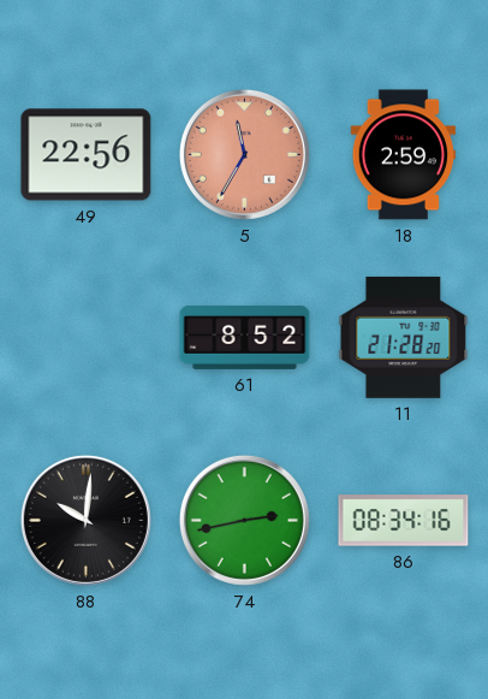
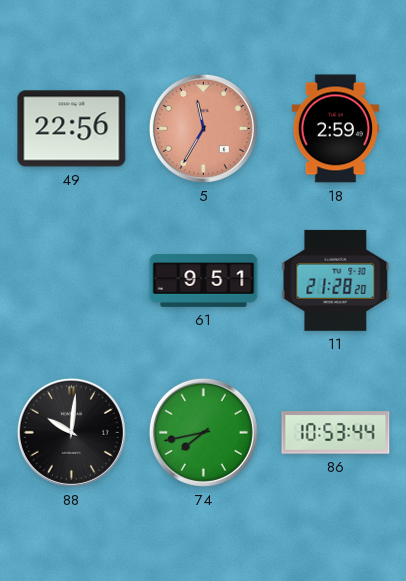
61: 8:52 -> 9:51
74: 2:43 -> 7:43
86: 08:34 -> 10:53
